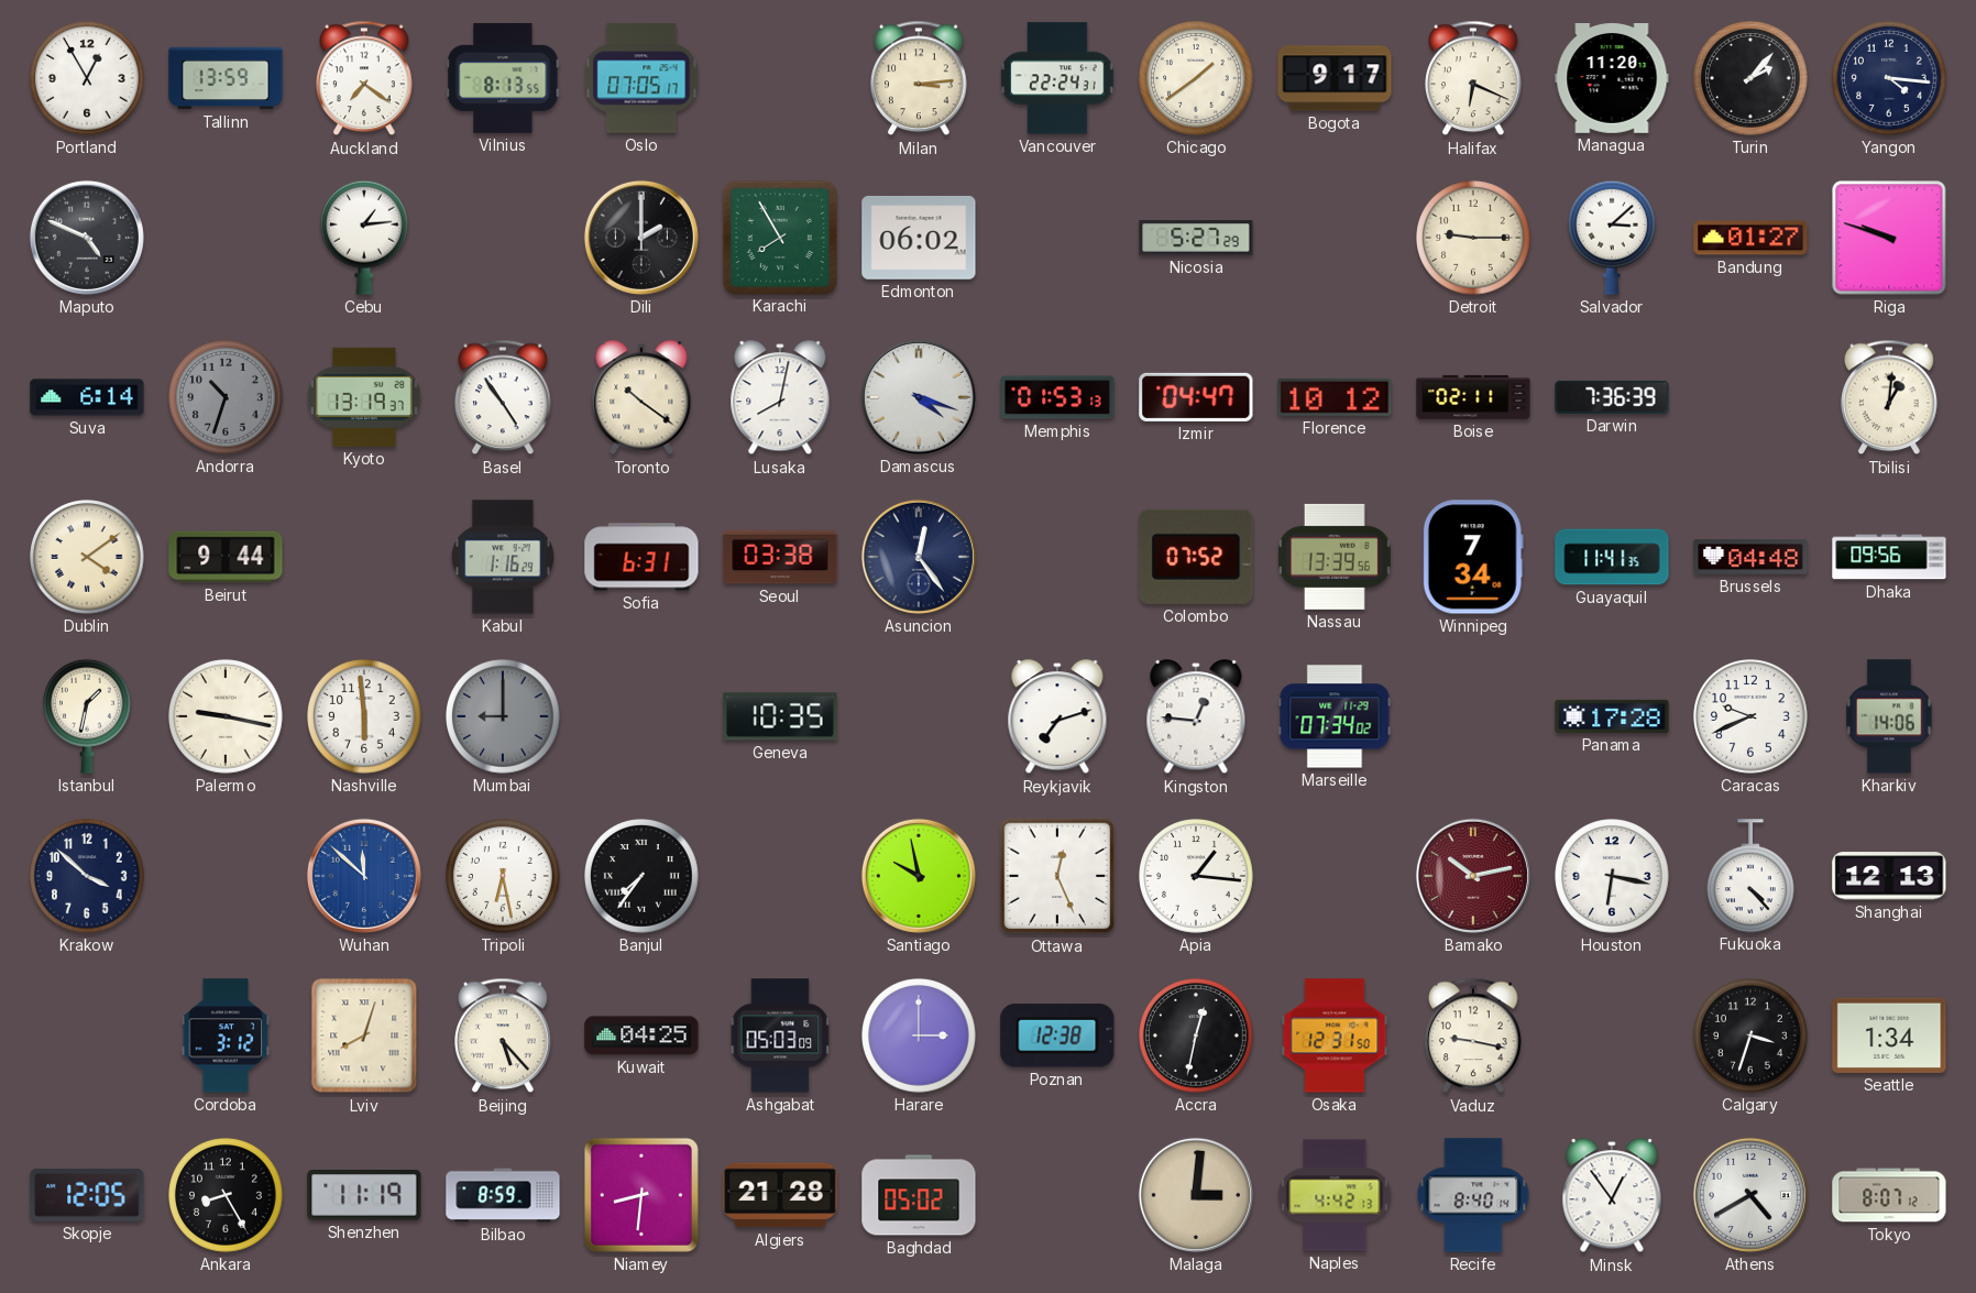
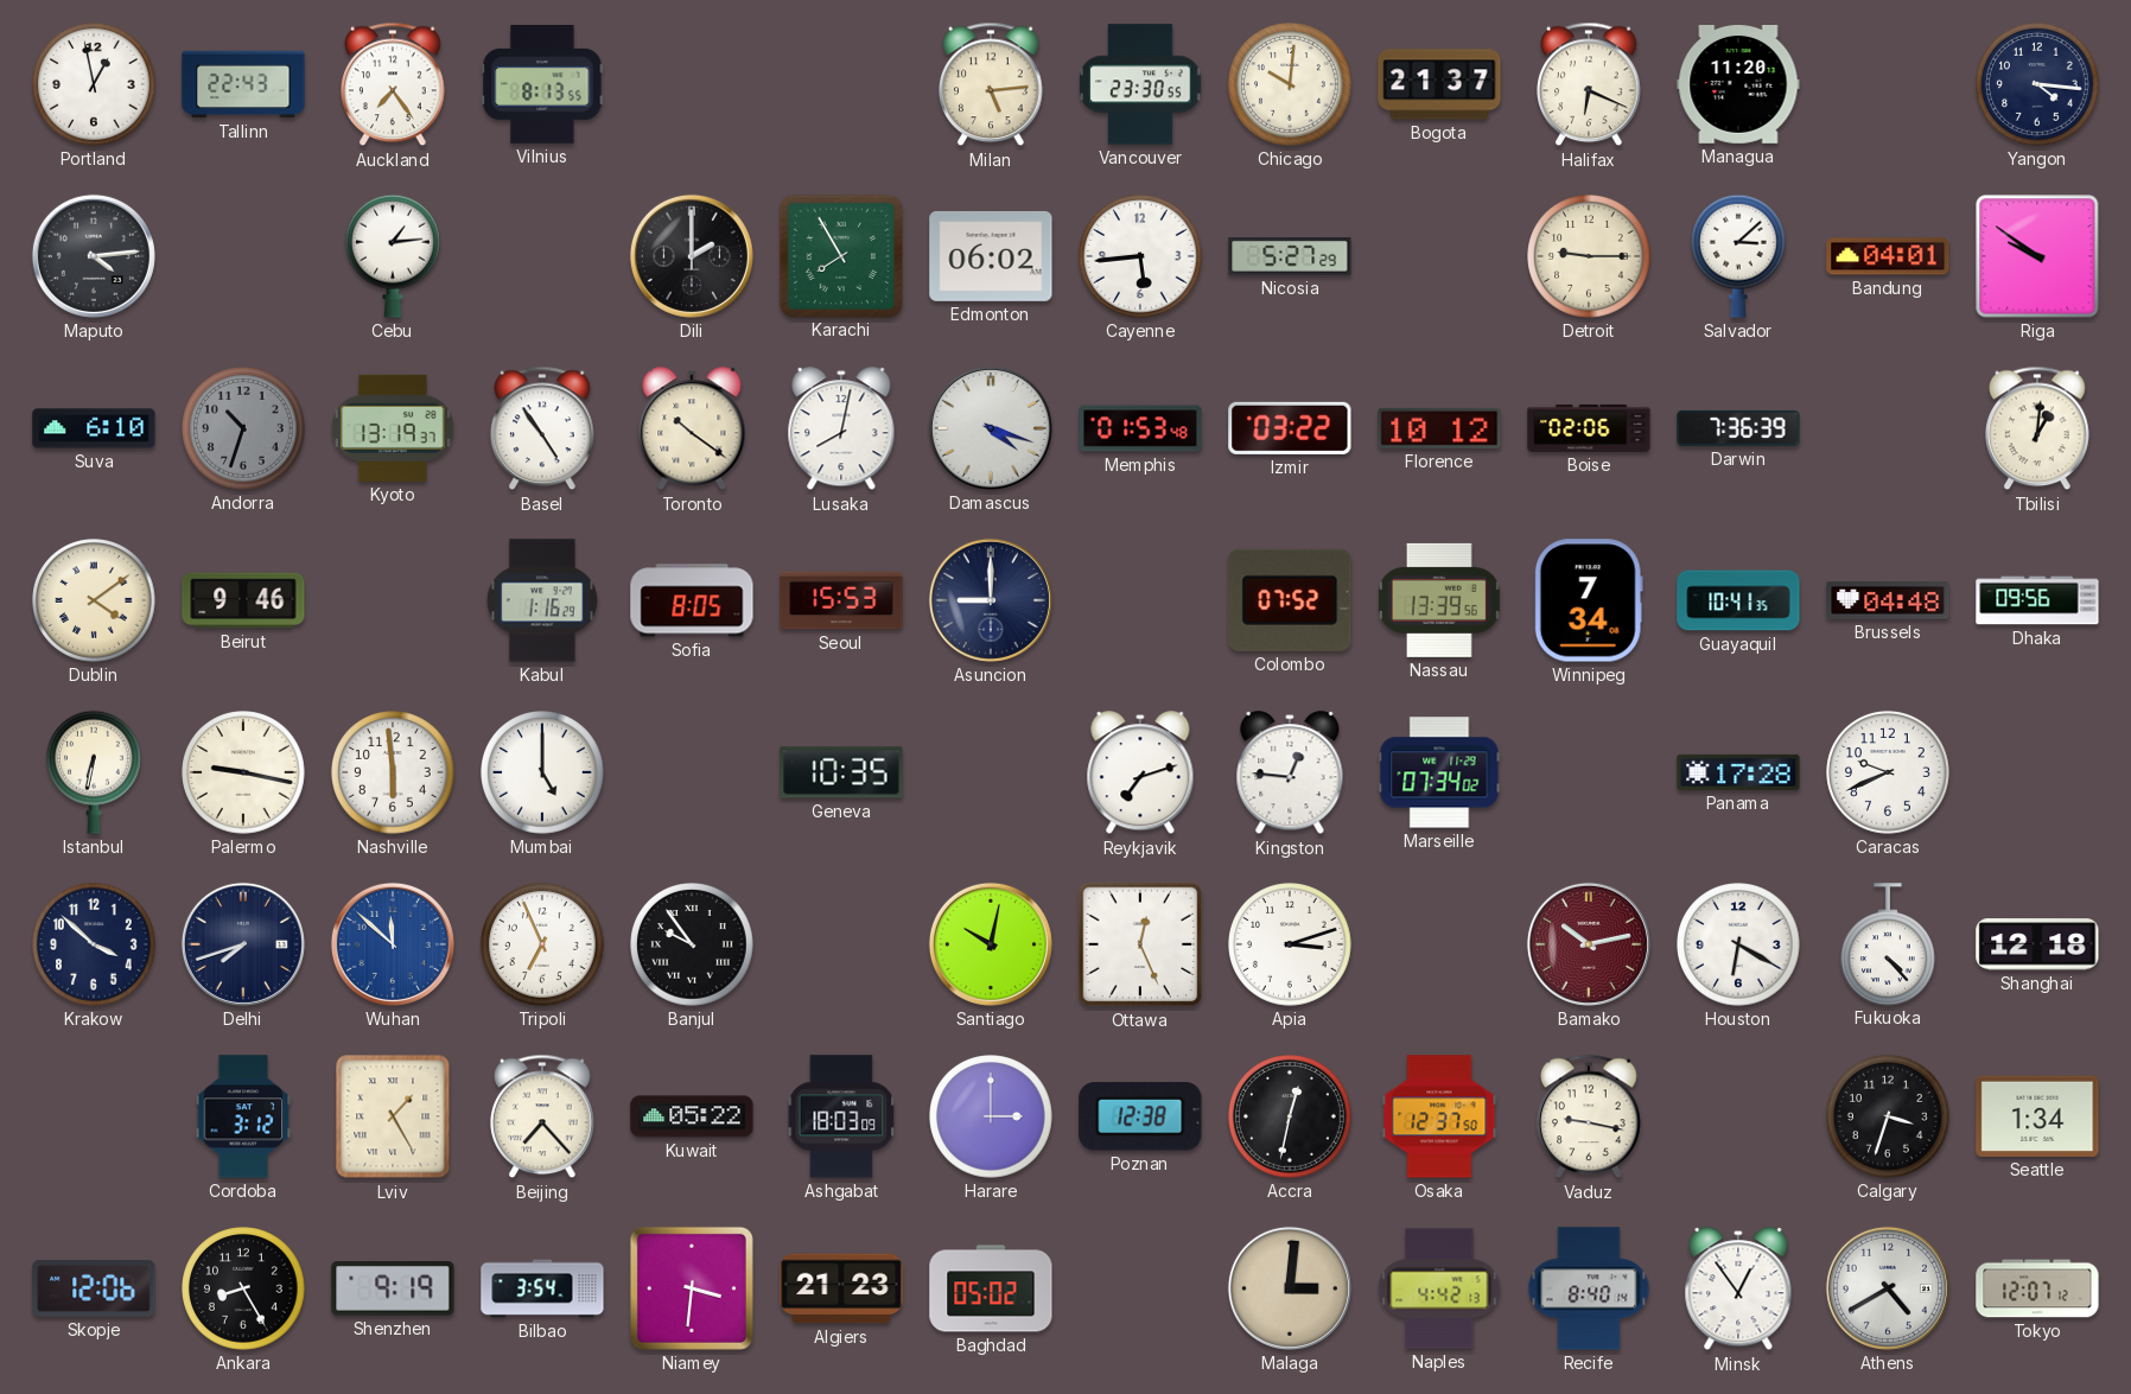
Portland: 12:55 -> 12:58
Tallinn: 13:59 -> 22:43
Auckland: 7:21 -> 7:24
Oslo: 07:05 -> none
Milan: 3:14 -> 5:14
Vancouver: 22:24 -> 23:30
Chicago: 1:39 -> 10:01
Bogota: 9:17 -> 21:37
Turin: 2:07 -> none
Maputo: 4:49 -> 4:14
Cayenne: none -> 5:44
Bandung: 01:27 -> 04:01
Riga: 9:48 -> 9:51
Suva: 6:14 -> 6:10
Memphis: 01:53:13 -> 01:53:48
Izmir: 04:47 -> 03:22
Boise: 02:11 -> 02:06
Beirut: 9:44 -> 9:46
Sofia: 6:31 -> 8:05
Seoul: 03:38 -> 15:53
Asuncion: 12:24 -> 9:00
Guayaquil: 11:41 -> 10:41
Istanbul: 1:32 -> 6:32
Mumbai: 9:00 -> 5:00
Mumbai dial: grey -> white
Kharkiv: 14:06 -> none
Delhi: none -> 7:42
Tripoli: 6:28 -> 6:56
Banjul: 7:36 -> 9:54
Santiago: 9:58 -> 10:02
Apia: 1:16 -> 3:12
Houston: 6:17 -> 6:20
Shanghai: 12:13 -> 12:18
Lviv: 8:03 -> 1:25
Beijing: 5:23 -> 7:23
Kuwait: 04:25 -> 05:22
Ashgabat: 05:03 -> 18:03
Osaka: 12:31 -> 12:37
Skopje: 12:05 -> 12:06
Shenzhen: 11:19 -> 9:19
Bilbao: 8:59 -> 3:54
Niamey: 8:31 -> 3:31
Algiers: 21:28 -> 21:23
Tokyo: 8:07 -> 12:07
